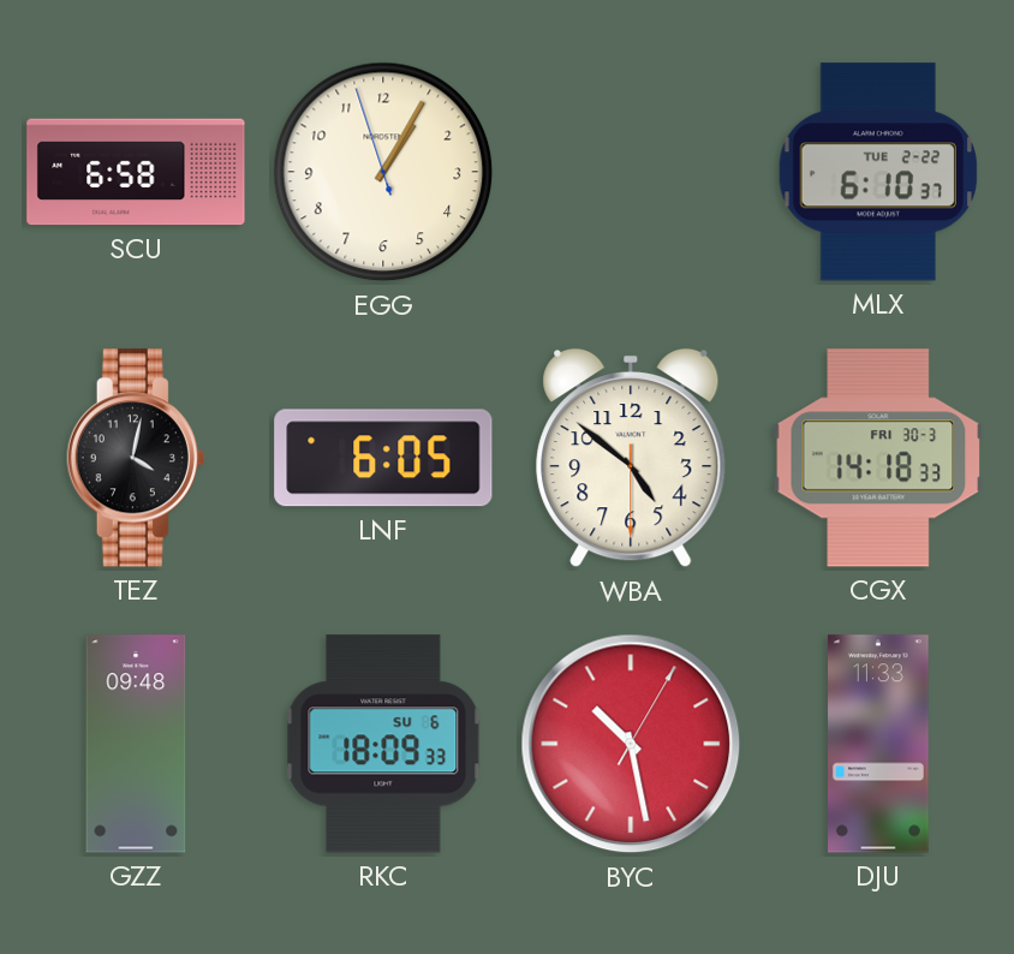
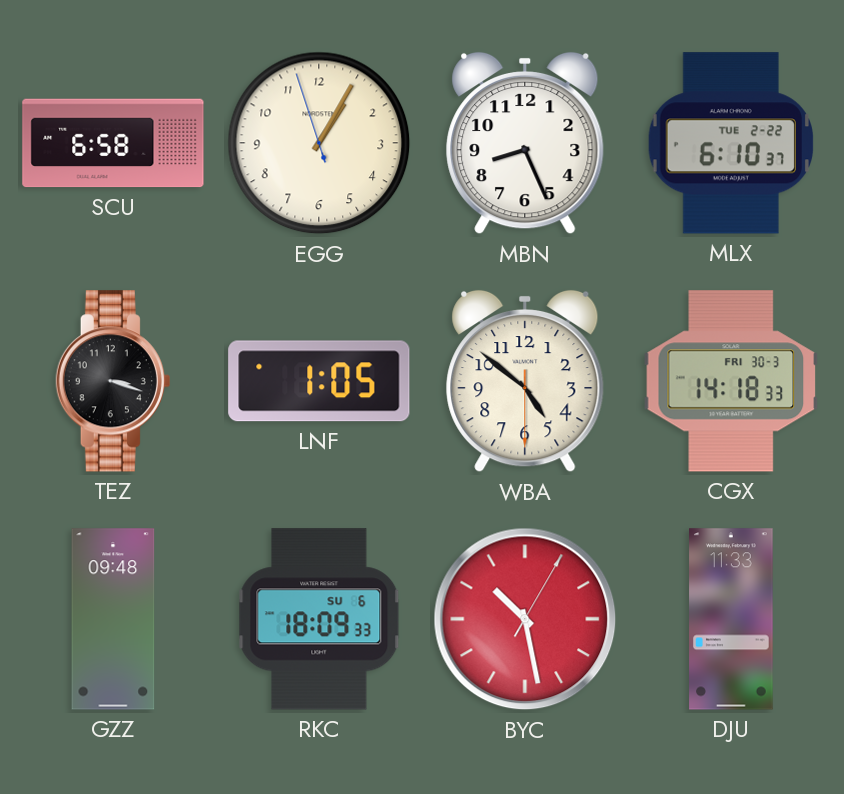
MBN: none -> 8:26
TEZ: 4:02 -> 3:18
LNF: 6:05 -> 1:05
